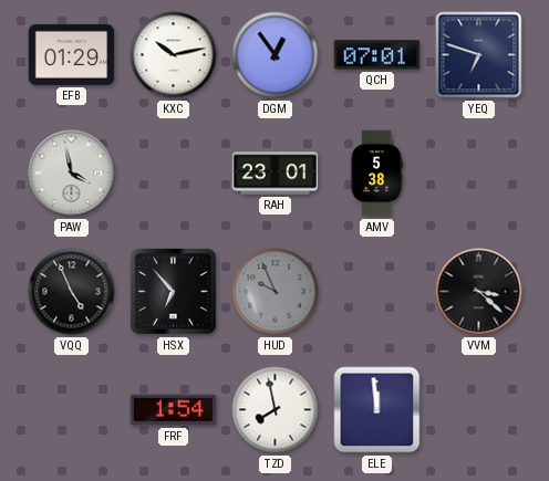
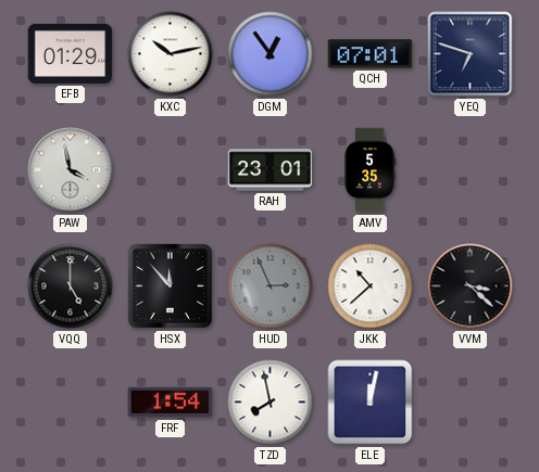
AMV: 5:38 -> 5:35
VQQ: 4:56 -> 5:00
HSX: 6:53 -> 11:53
HUD: 9:56 -> 2:56
JKK: none -> 10:38
ELE: 11:59 -> 12:02
